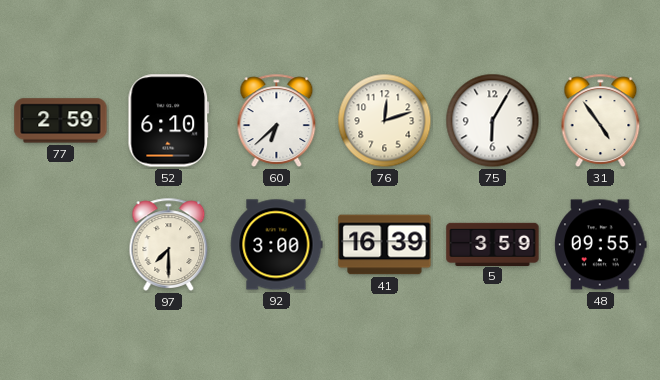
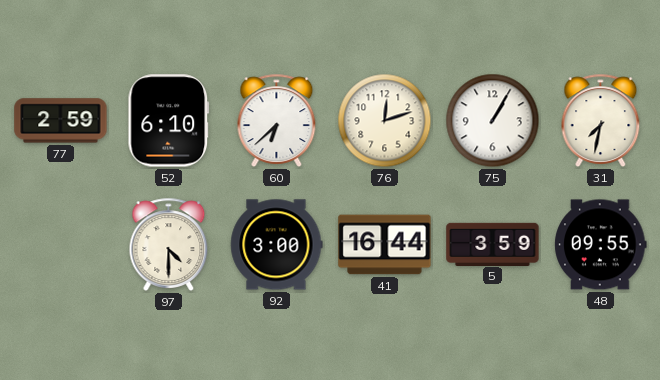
75: 6:05 -> 1:05
31: 4:54 -> 7:32
97: 7:30 -> 4:30
41: 16:39 -> 16:44
